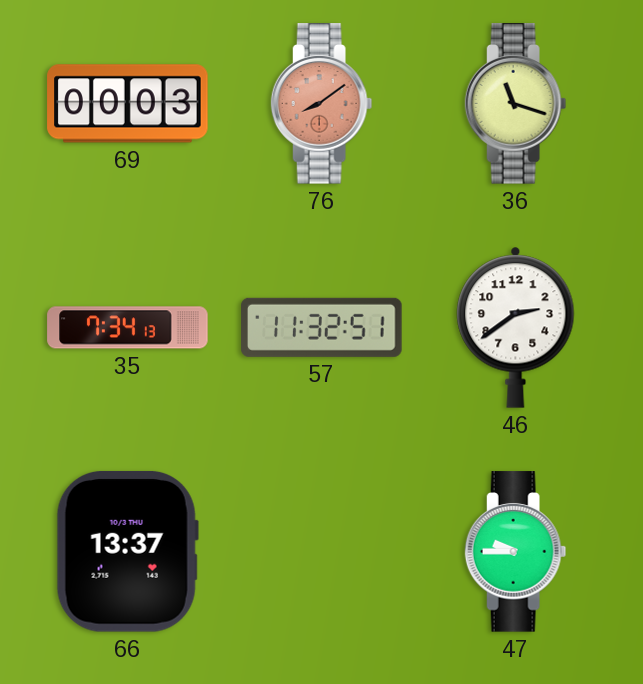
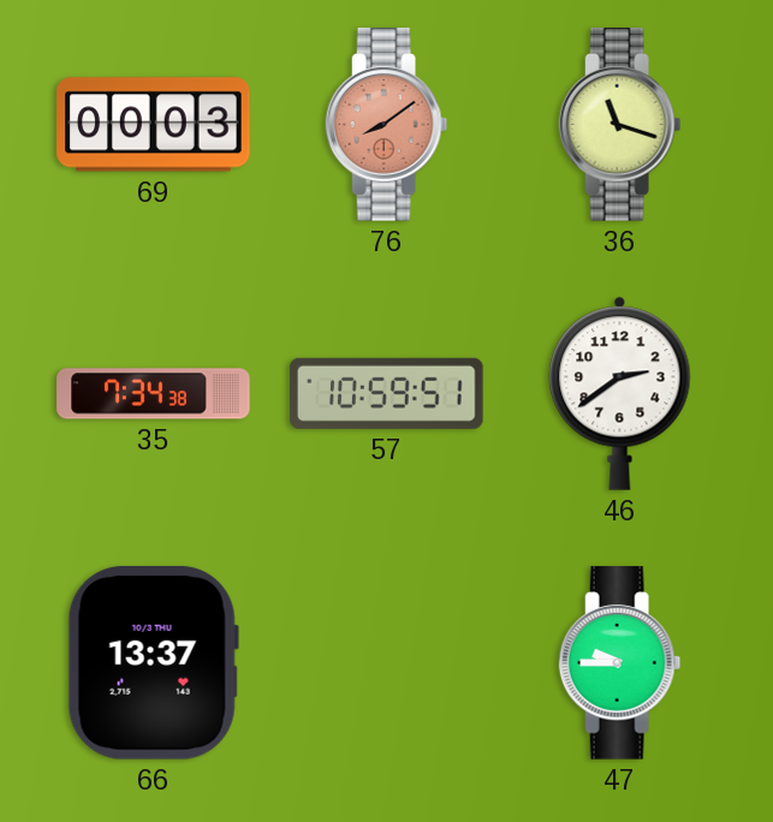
35: 7:34:13 -> 7:34:38
57: 11:32 -> 10:59
